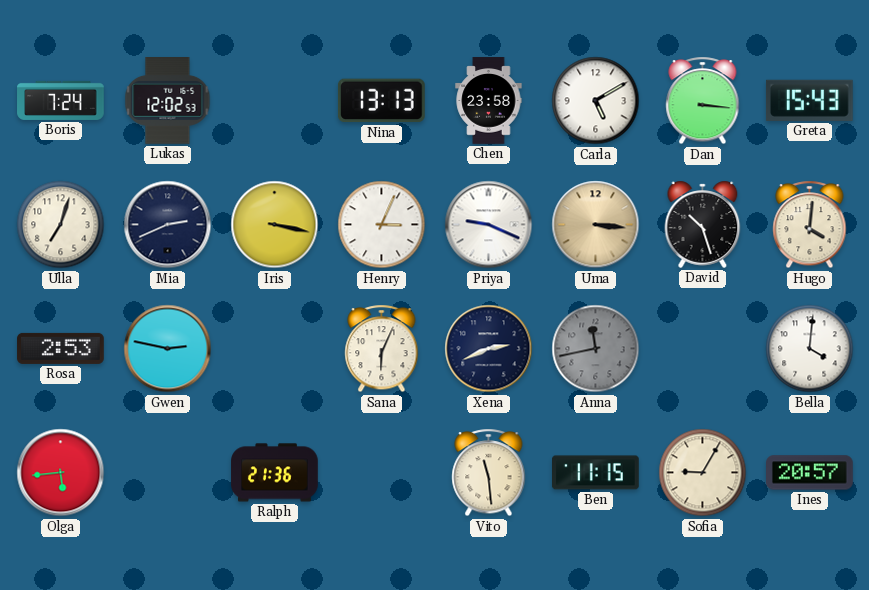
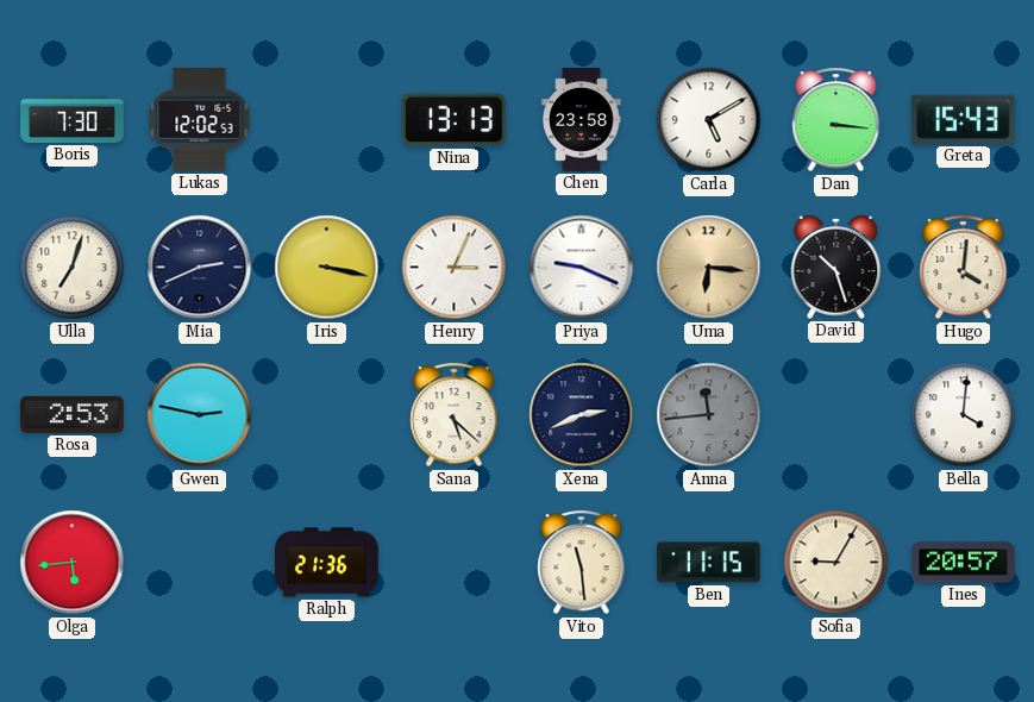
Boris: 7:24 -> 7:30
Uma: 3:16 -> 6:16
Sana: 6:04 -> 5:22
Anna: 11:43 -> 11:44
